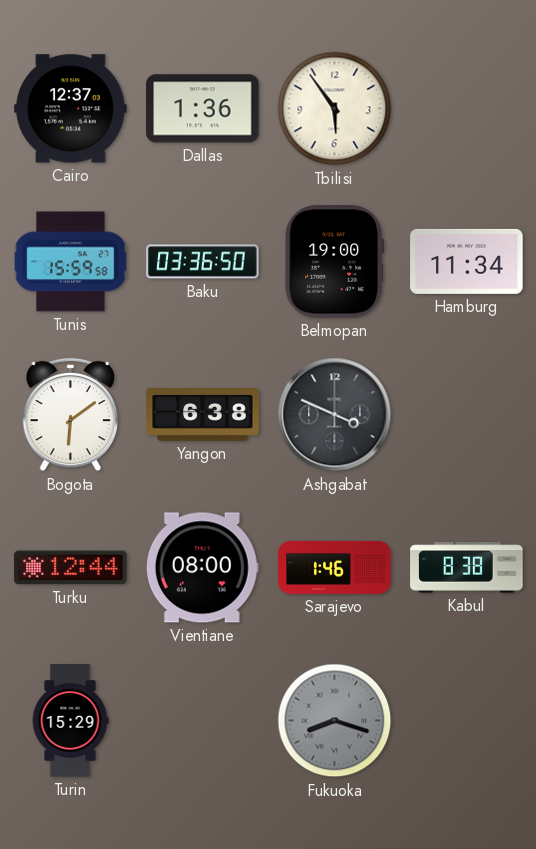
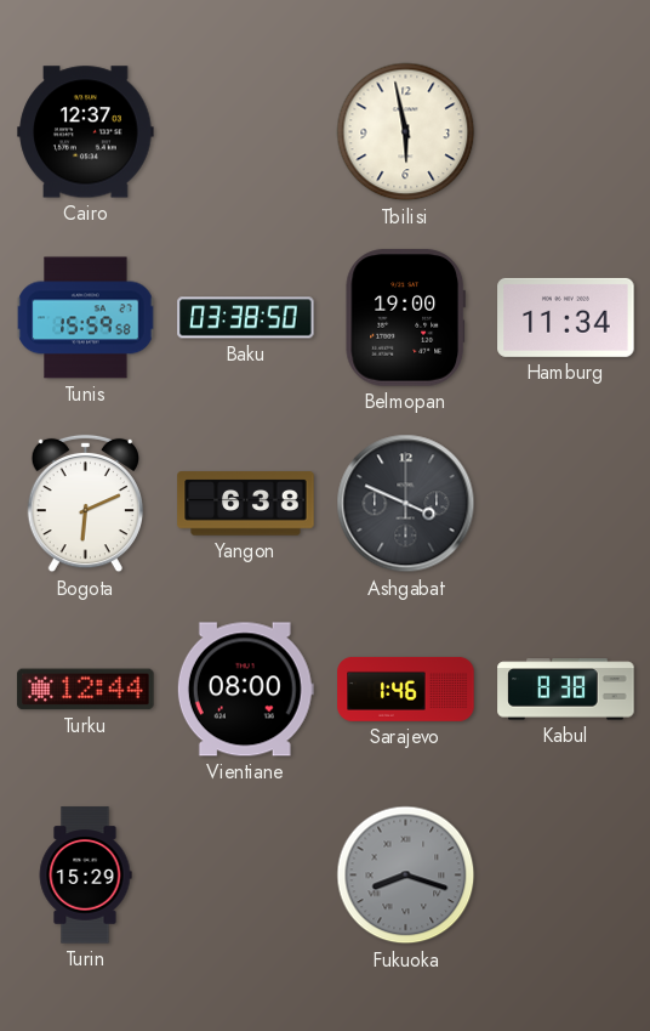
Dallas: 1:36 -> none
Tbilisi: 5:54 -> 5:58
Baku: 03:36 -> 03:38
Bogota: 6:09 -> 6:11
